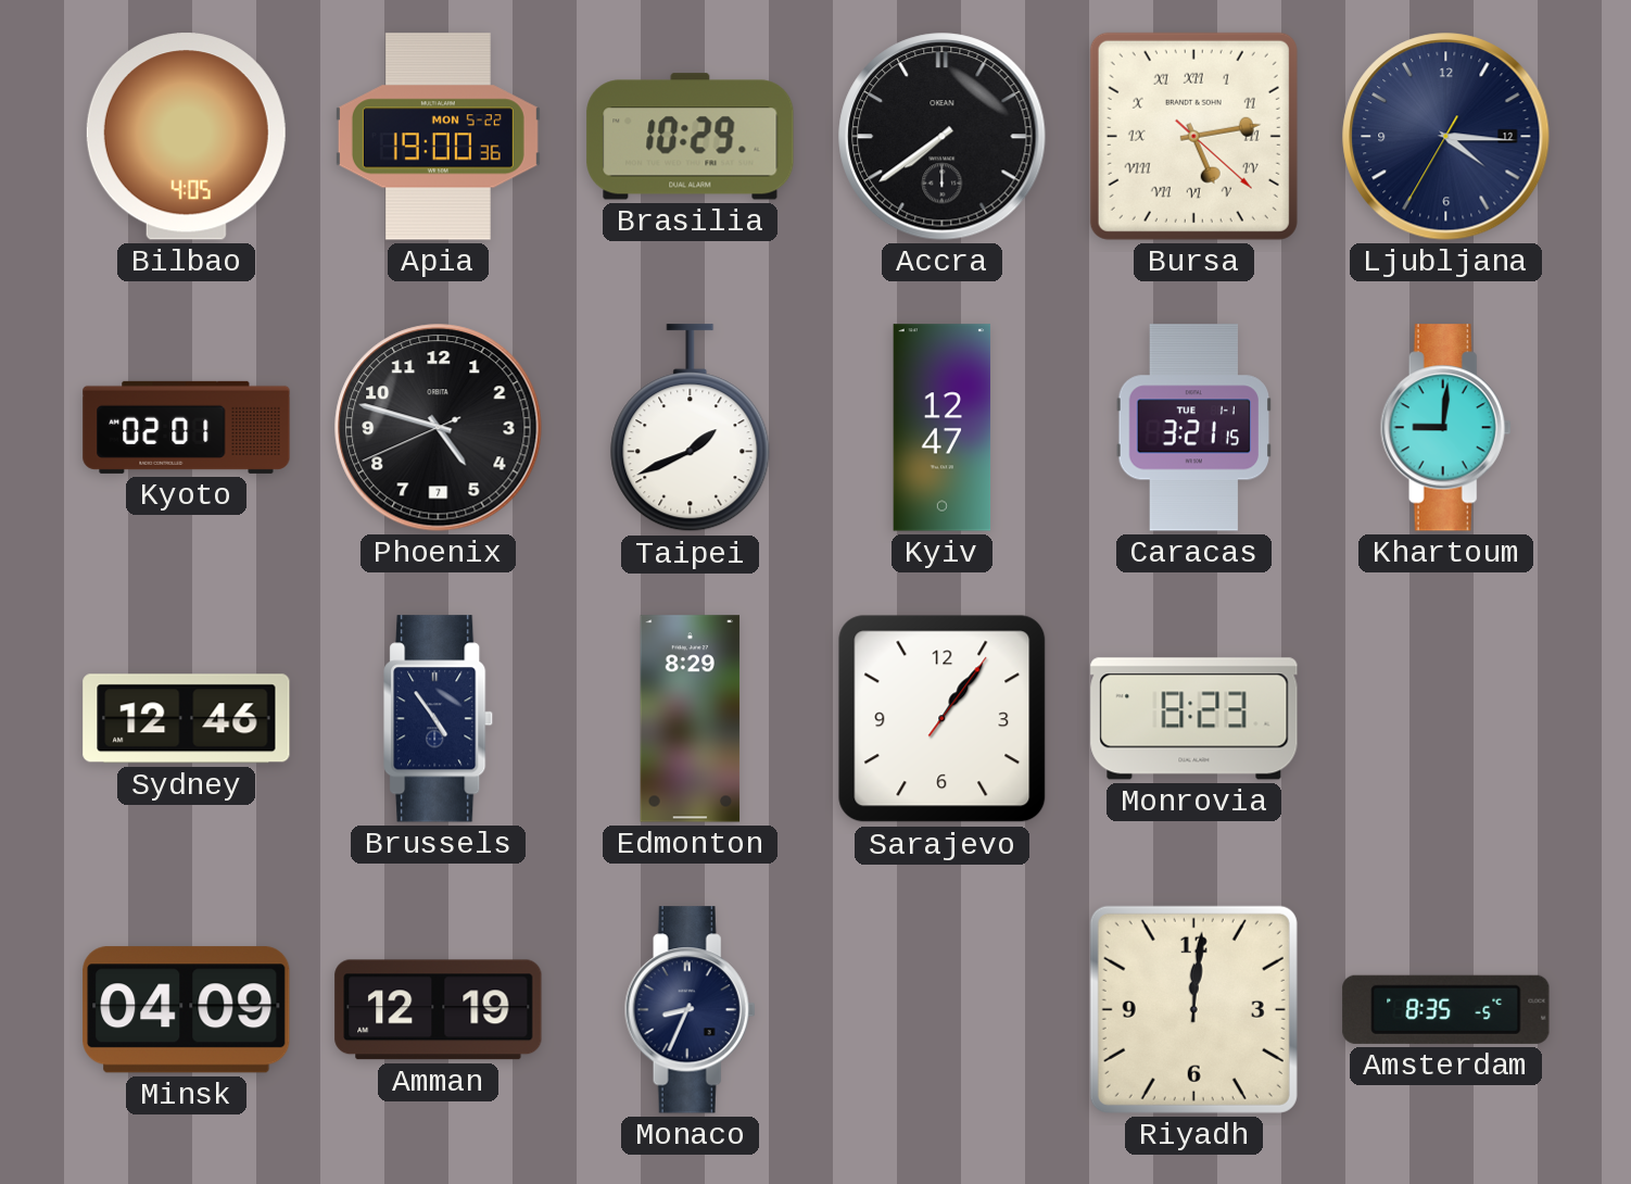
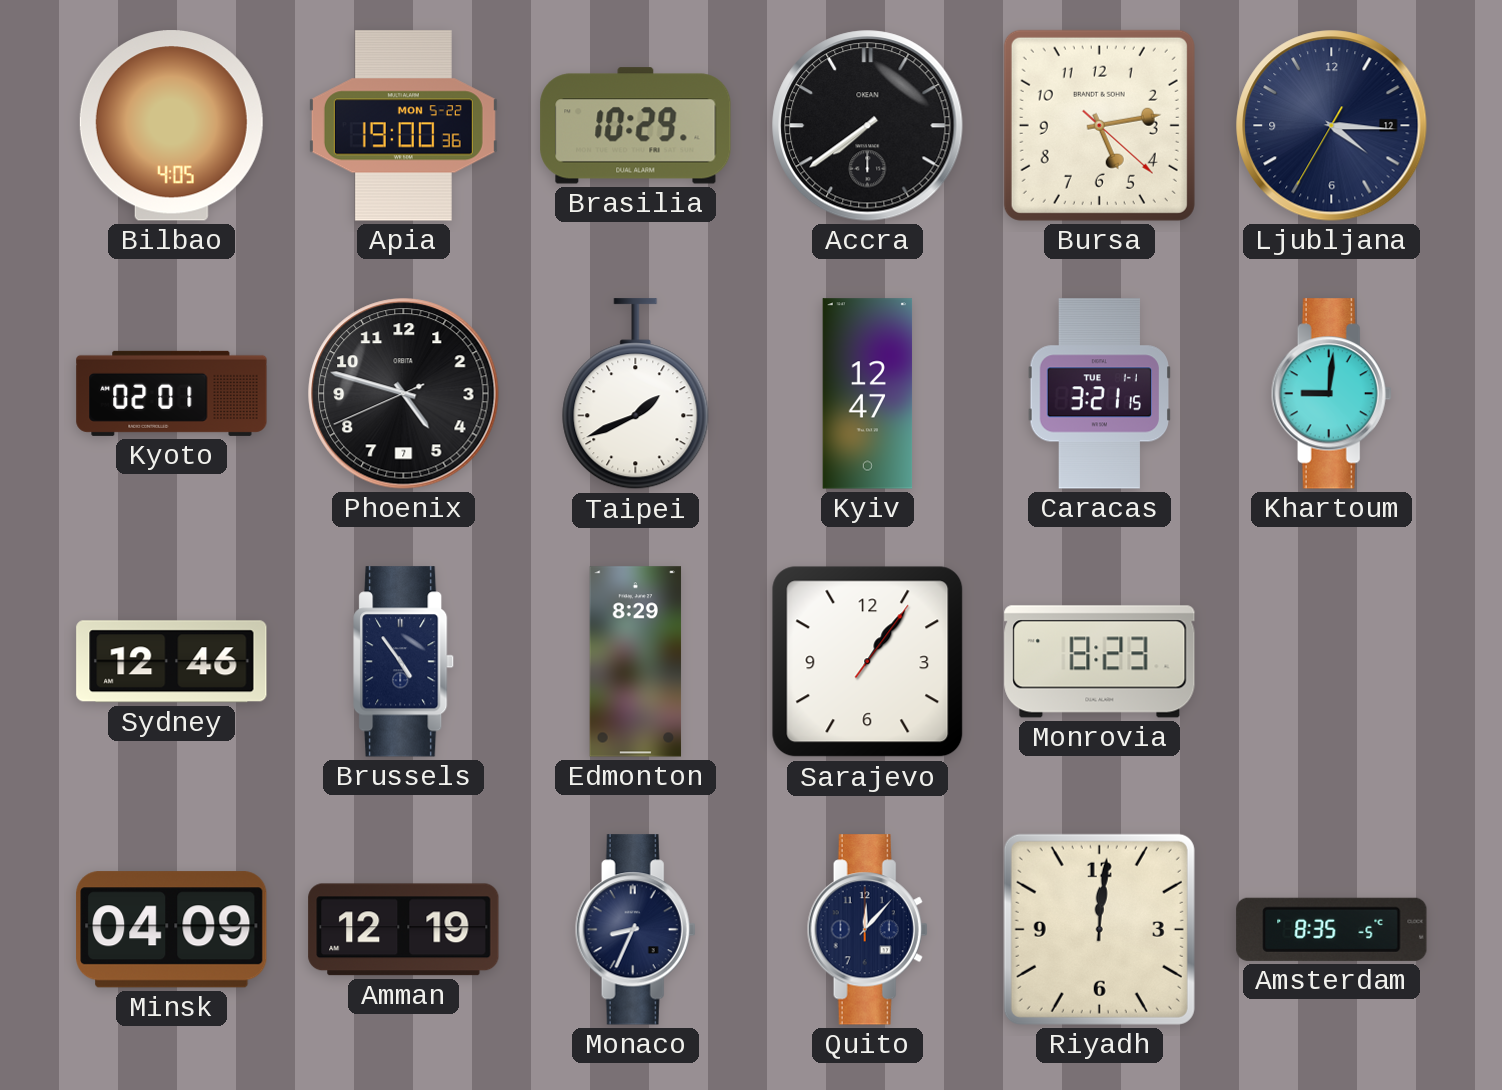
Bursa numerals: Roman -> Arabic
Quito: none -> 12:07
